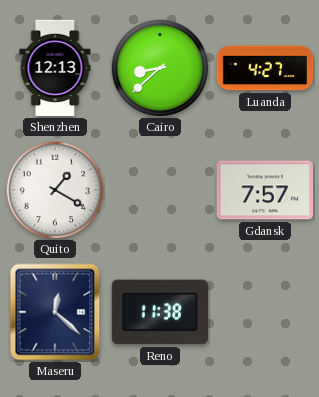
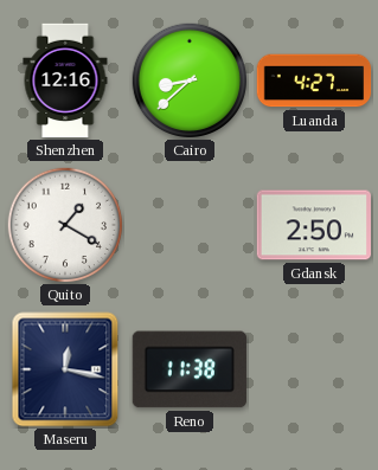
Shenzhen: 12:13 -> 12:16
Gdansk: 7:57 -> 2:50
Maseru: 12:22 -> 12:17
